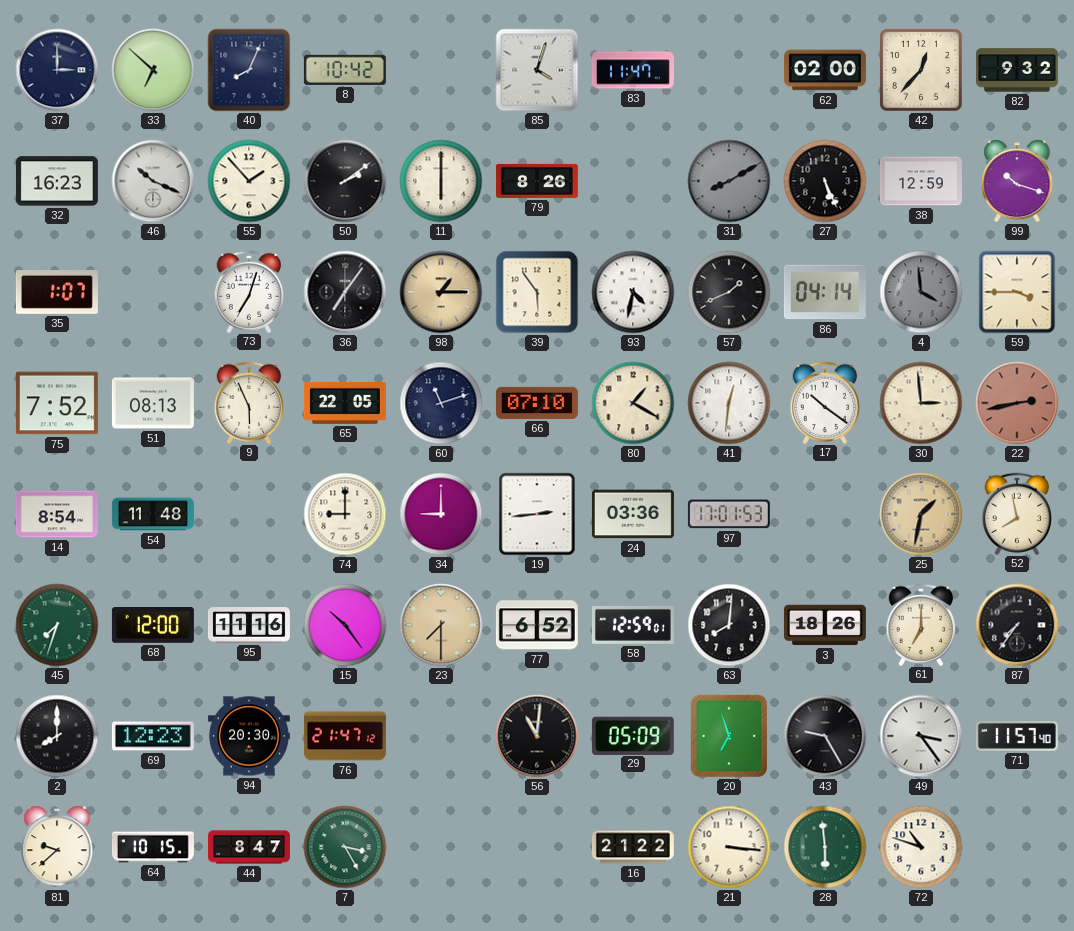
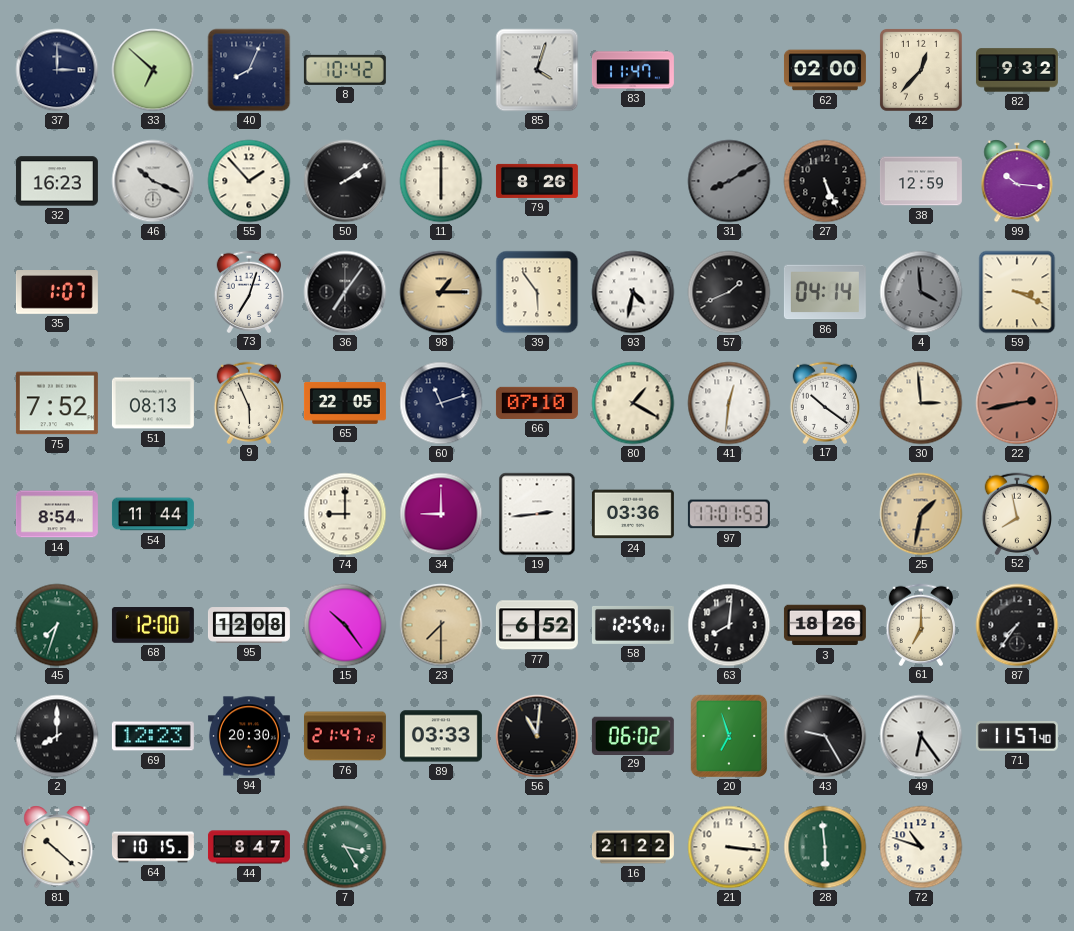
99: 10:18 -> 10:16
59: 3:45 -> 3:19
54: 11:48 -> 11:44
95: 11:16 -> 12:08
89: none -> 03:33
29: 05:09 -> 06:02
49: 3:24 -> 6:24
81: 9:38 -> 10:22
